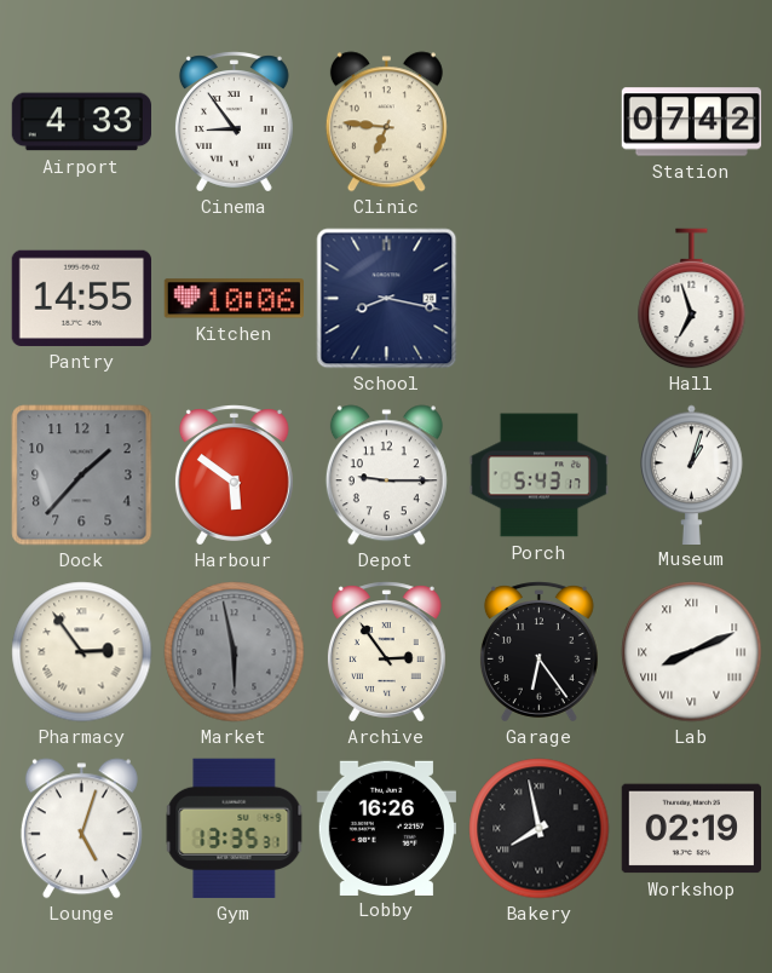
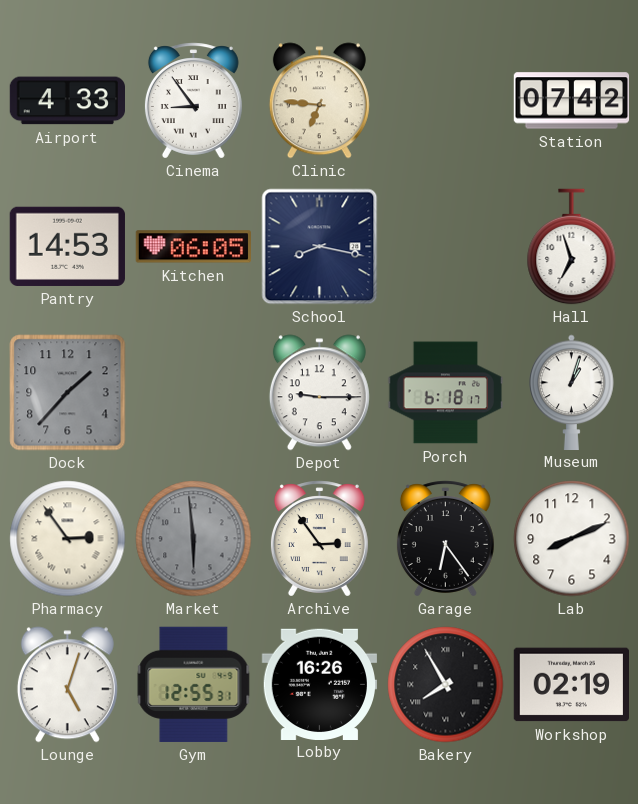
Pantry: 14:55 -> 14:53
Kitchen: 10:06 -> 06:05
Harbour: 5:51 -> none
Porch: 5:43 -> 6:18
Market: 5:58 -> 5:59
Lab numerals: Roman -> Arabic
Gym: 13:35 -> 12:55
Bakery: 7:58 -> 7:55
